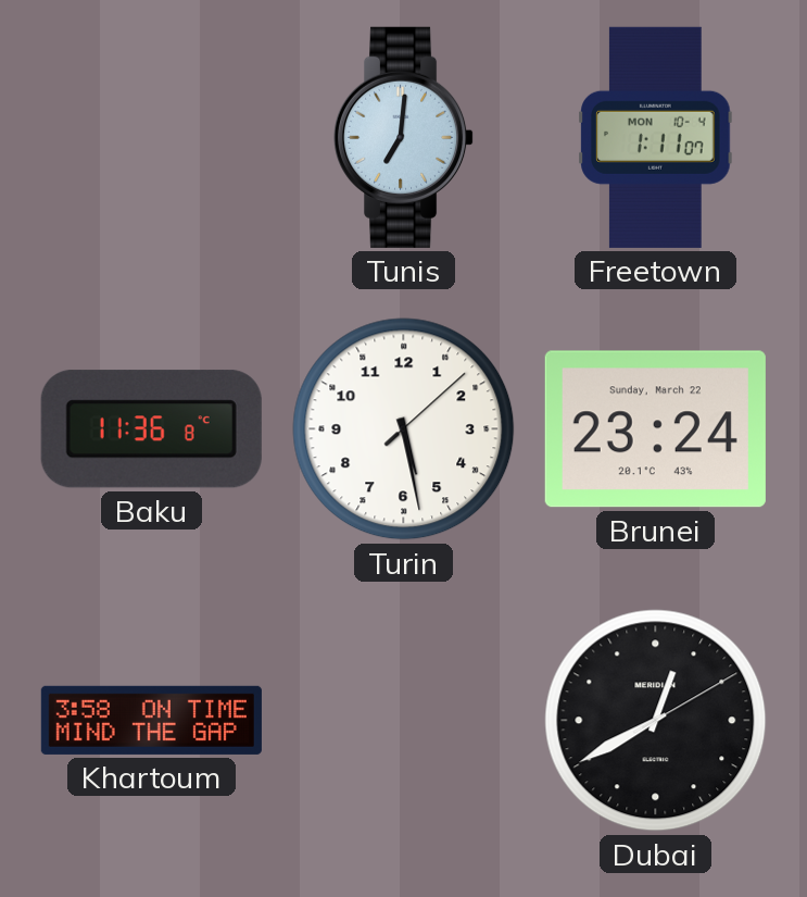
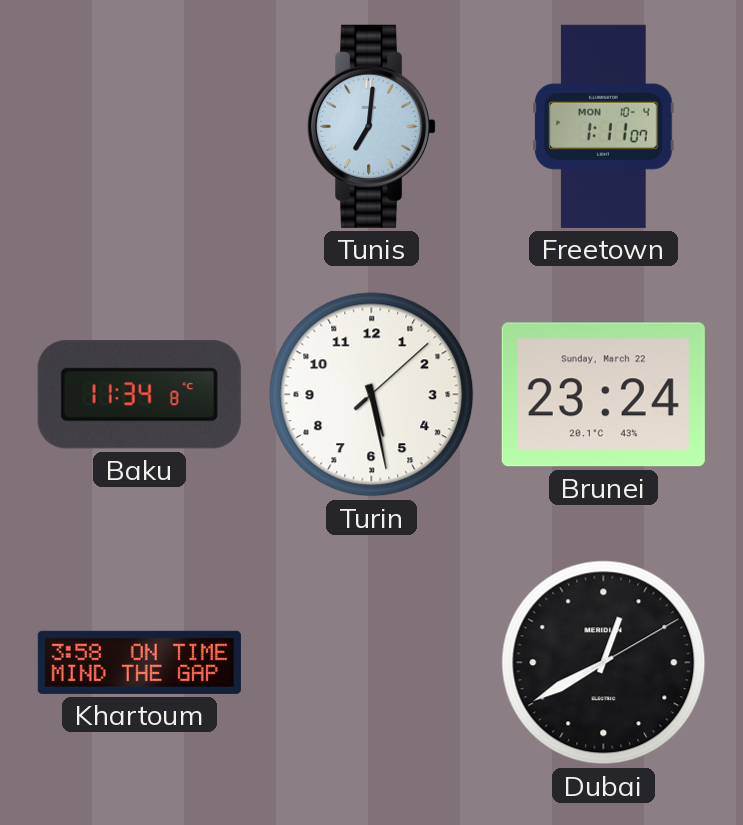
Baku: 11:36 -> 11:34
